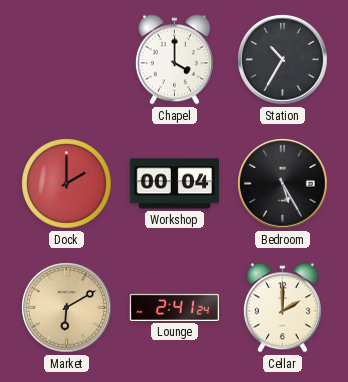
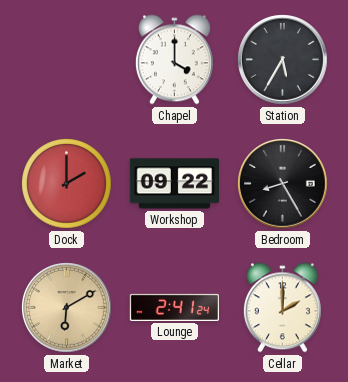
Station: 10:35 -> 5:35
Workshop: 00:04 -> 09:22
Bedroom: 5:25 -> 8:25
